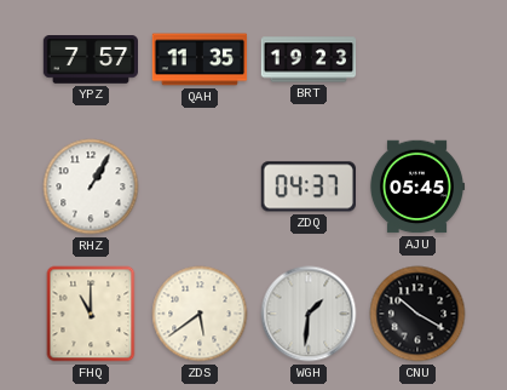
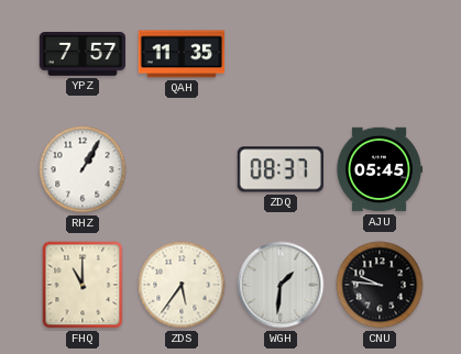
BRT: 19:23 -> none
ZDQ: 04:37 -> 08:37
ZDS: 5:39 -> 5:36
CNU: 10:20 -> 9:46
